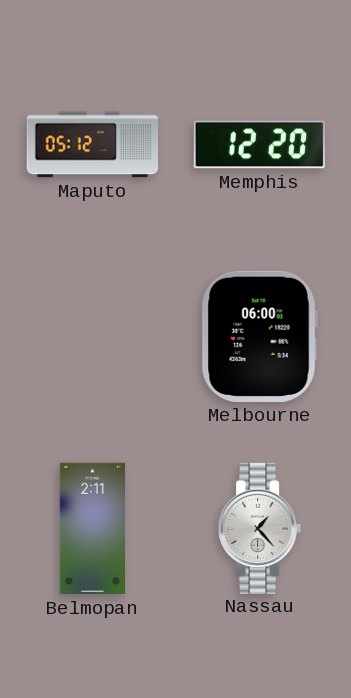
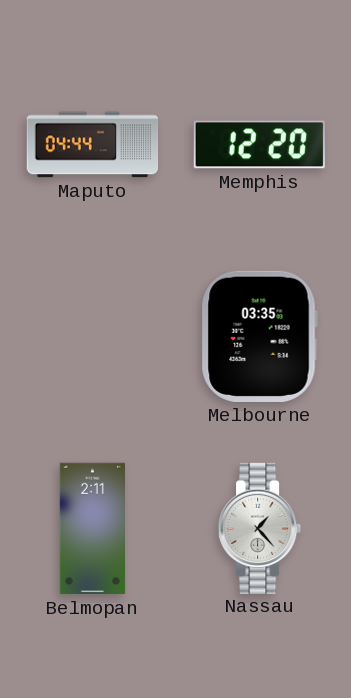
Maputo: 05:12 -> 04:44
Melbourne: 06:00 -> 03:35
